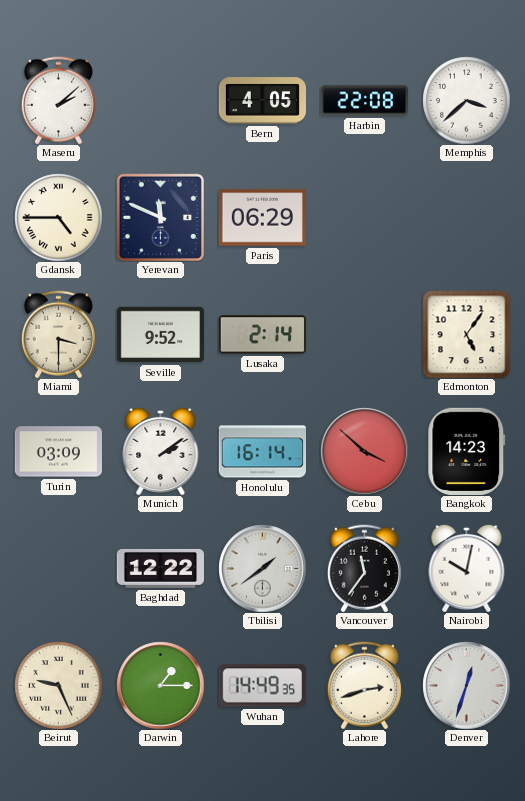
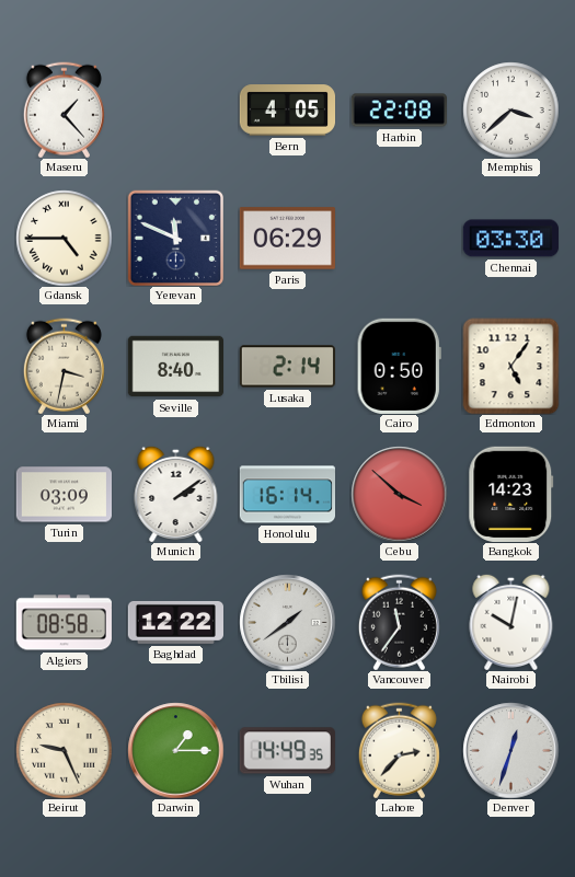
Maseru: 2:08 -> 1:23
Chennai: none -> 03:30
Miami: 3:30 -> 3:32
Seville: 9:52 -> 8:40
Cairo: none -> 0:50
Algiers: none -> 08:58
Lahore: 2:42 -> 2:37
